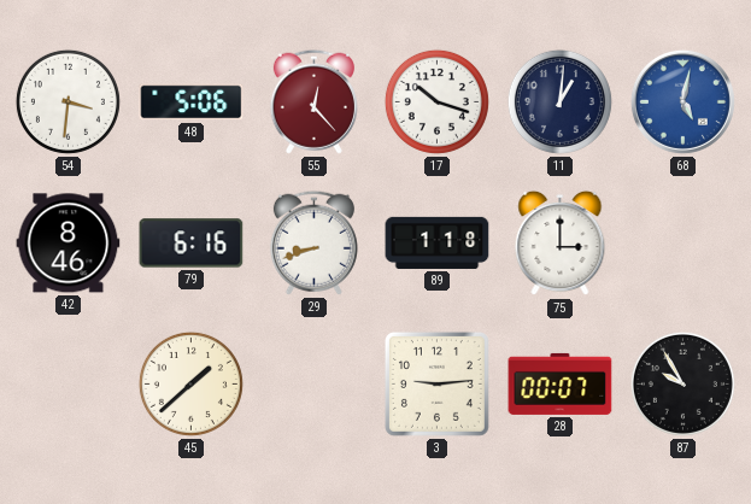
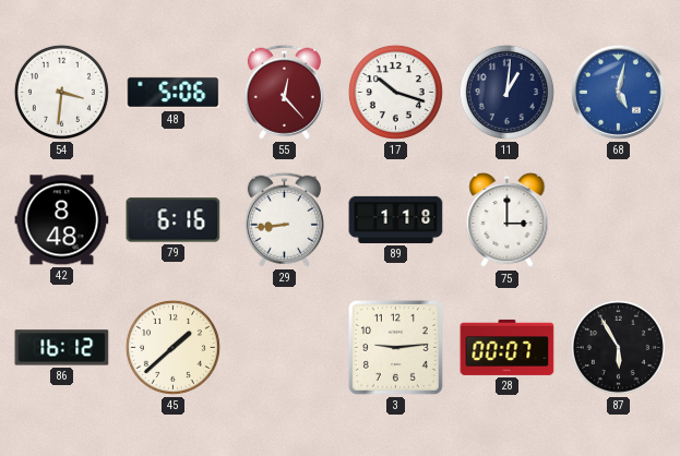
42: 8:46 -> 8:48
29: 8:42 -> 8:44
86: none -> 16:12
87: 9:55 -> 5:55
